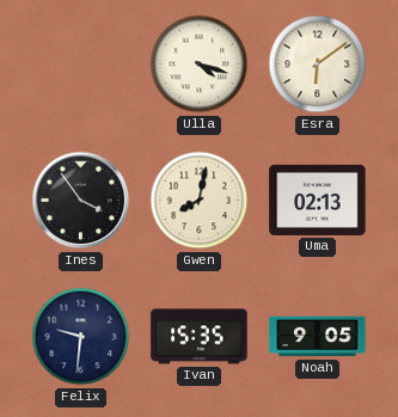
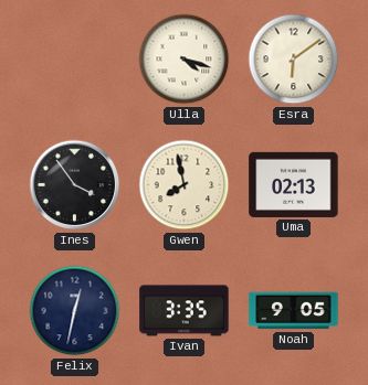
Gwen: 8:02 -> 7:58
Felix: 9:31 -> 12:32
Ivan: 15:35 -> 3:35
